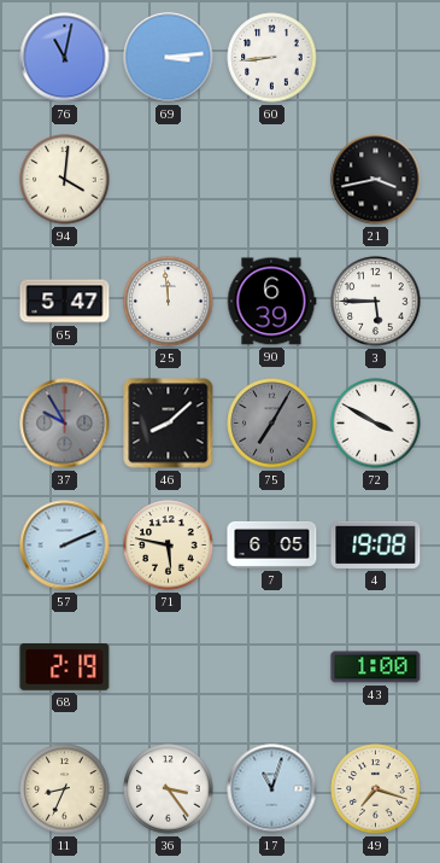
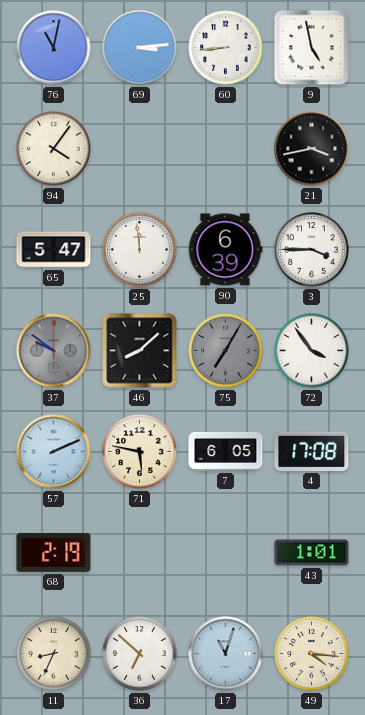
9: none -> 4:58
94: 4:01 -> 4:06
3: 5:45 -> 3:45
37: 9:55 -> 9:51
72: 3:50 -> 3:54
4: 19:08 -> 17:08
43: 1:00 -> 1:01
36: 3:24 -> 6:52
49: 7:18 -> 4:16
